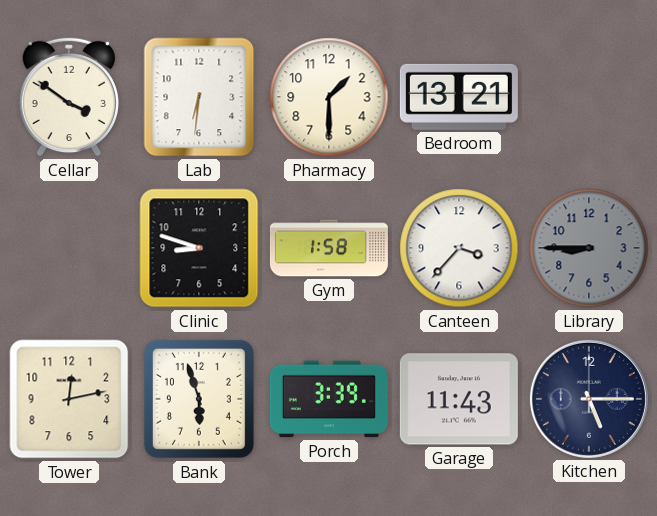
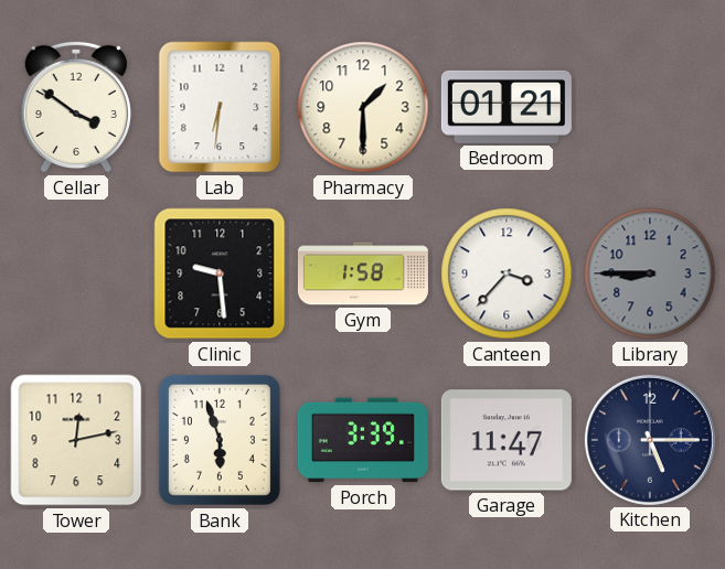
Bedroom: 13:21 -> 01:21
Clinic: 8:48 -> 9:29
Garage: 11:43 -> 11:47
